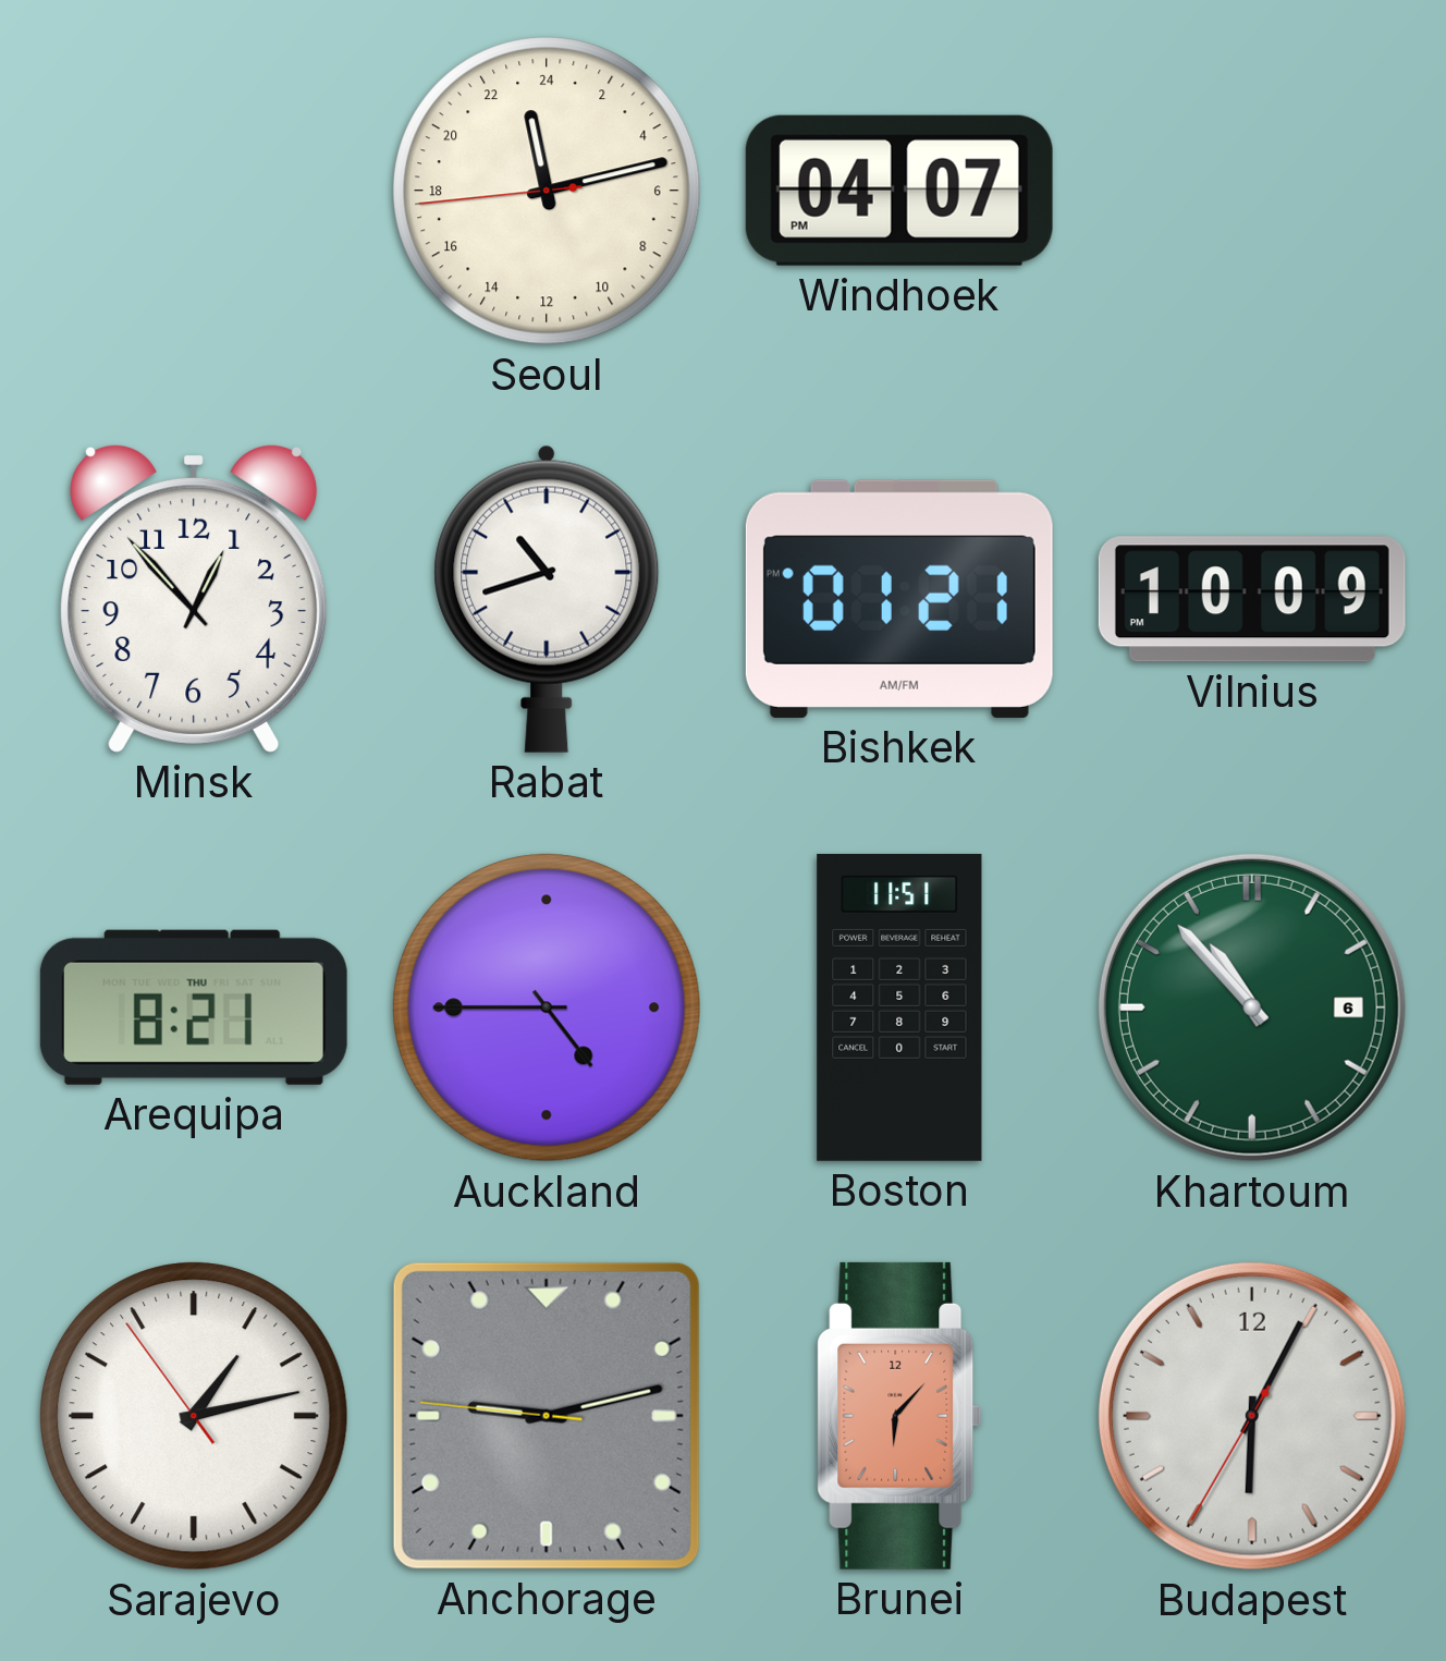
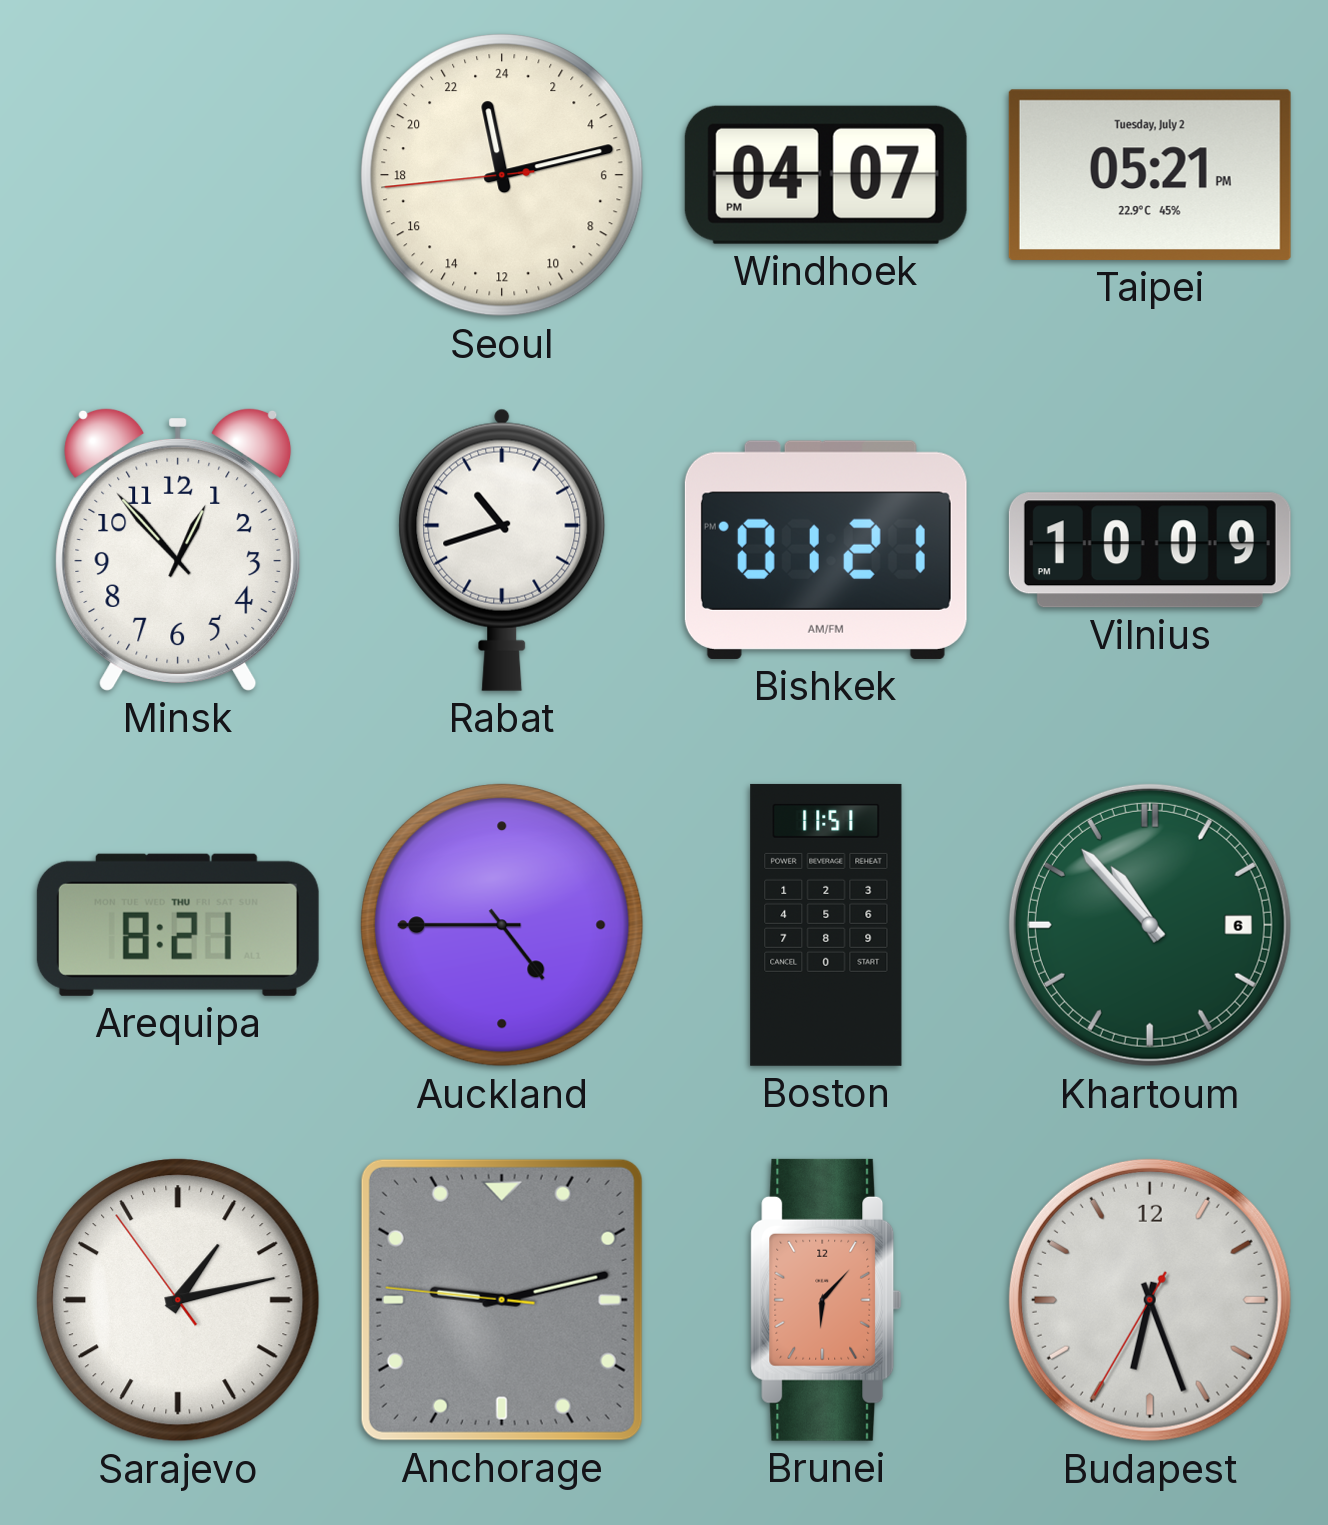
Taipei: none -> 05:21
Budapest: 6:04 -> 6:26
